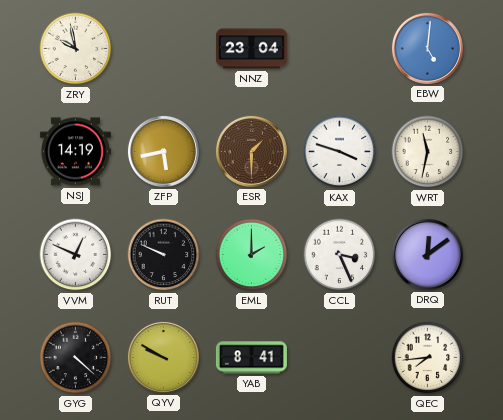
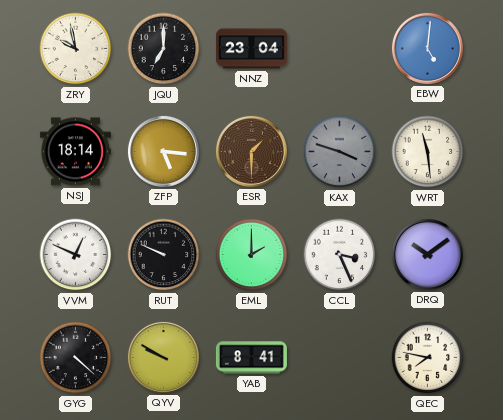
JQU: none -> 7:00
NSJ: 14:19 -> 18:14
ZFP: 5:43 -> 5:16
KAX dial: white -> grey
WRT: 11:32 -> 11:29
DRQ: 12:09 -> 10:09
QEC: 7:44 -> 7:47
